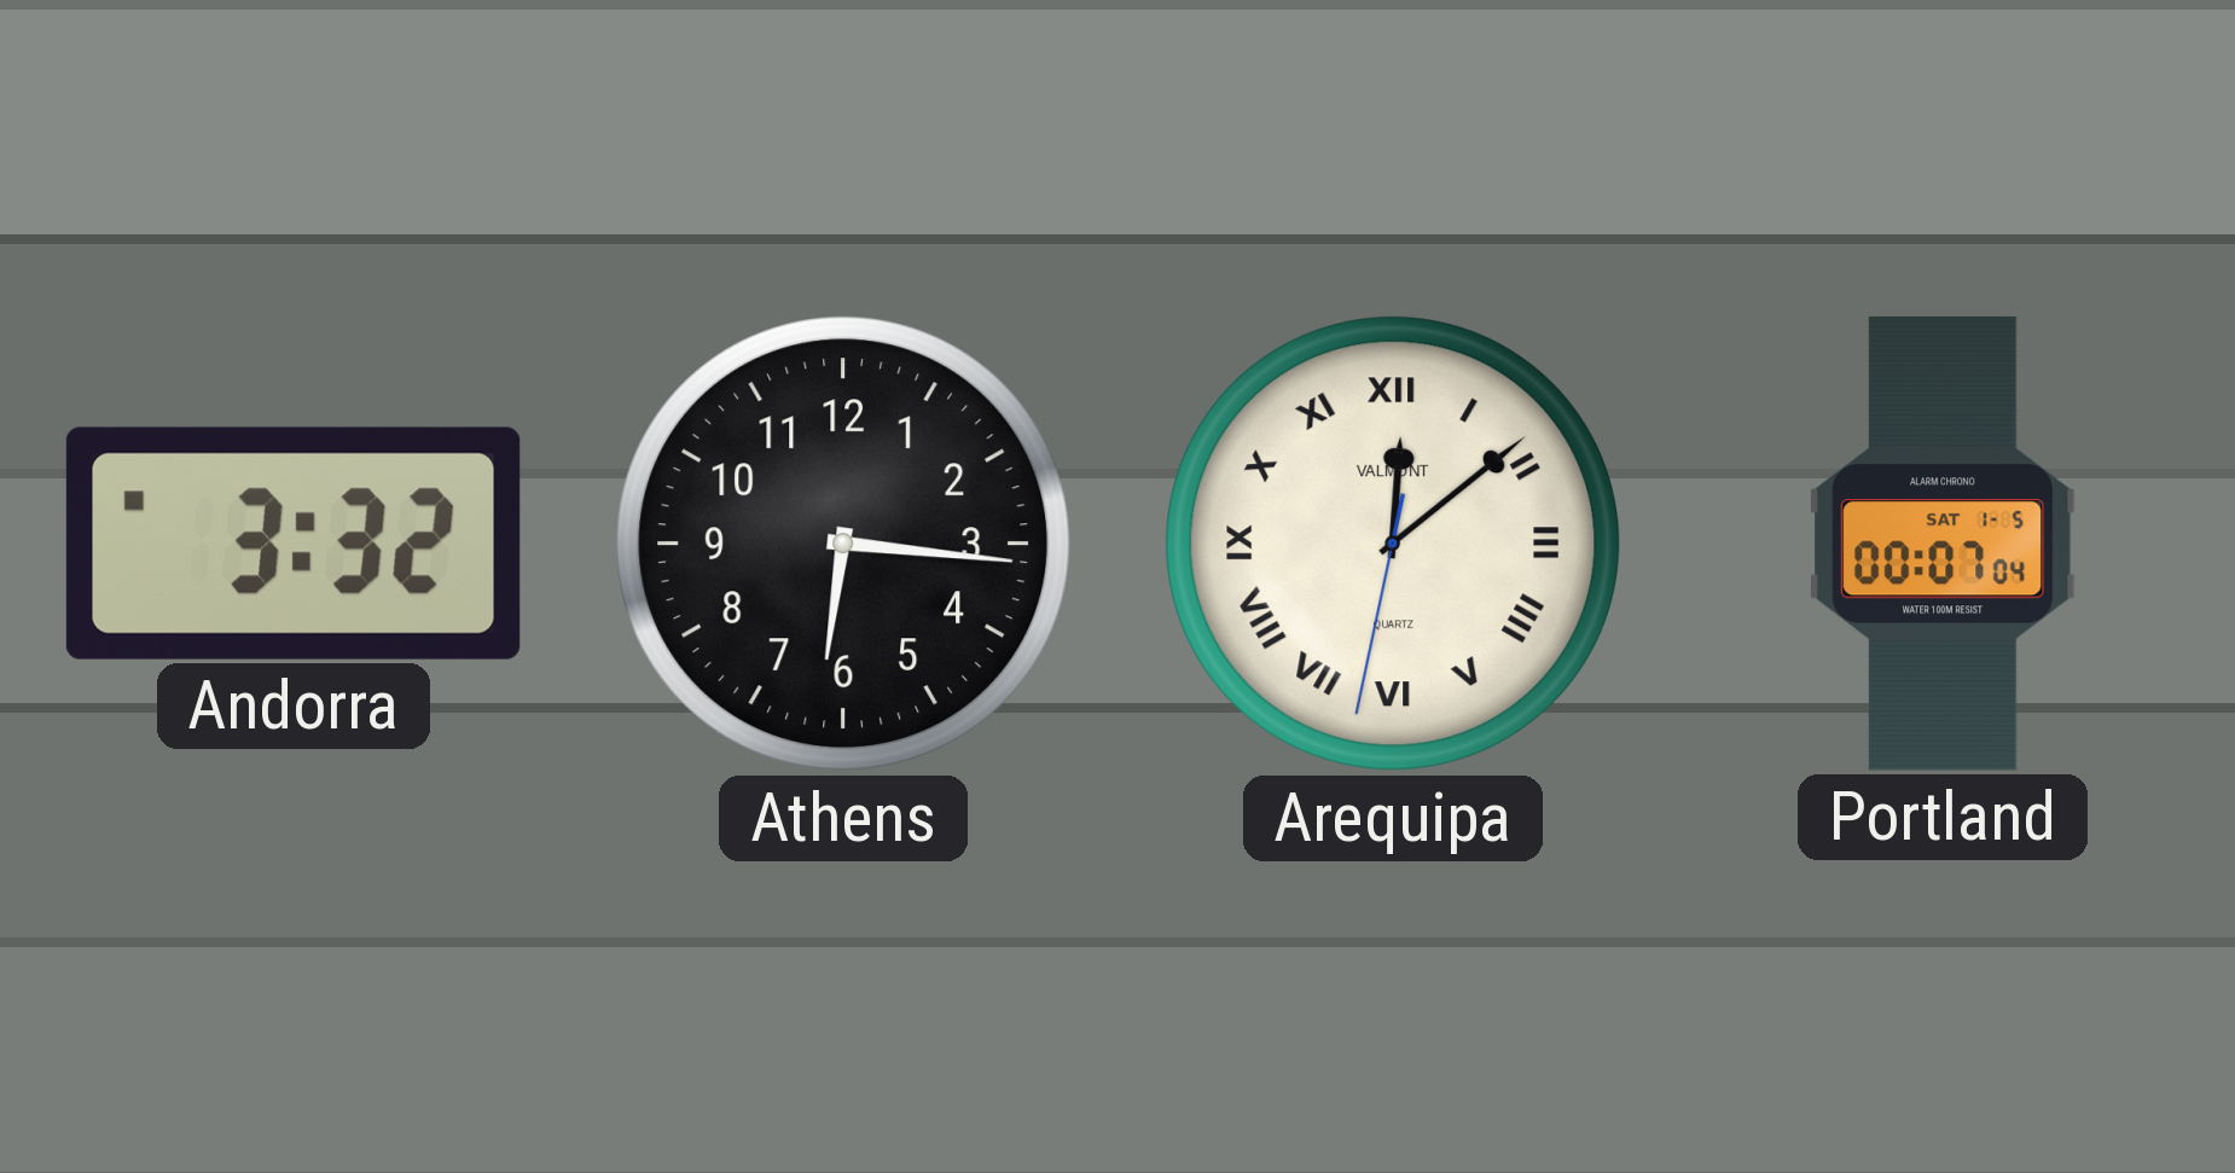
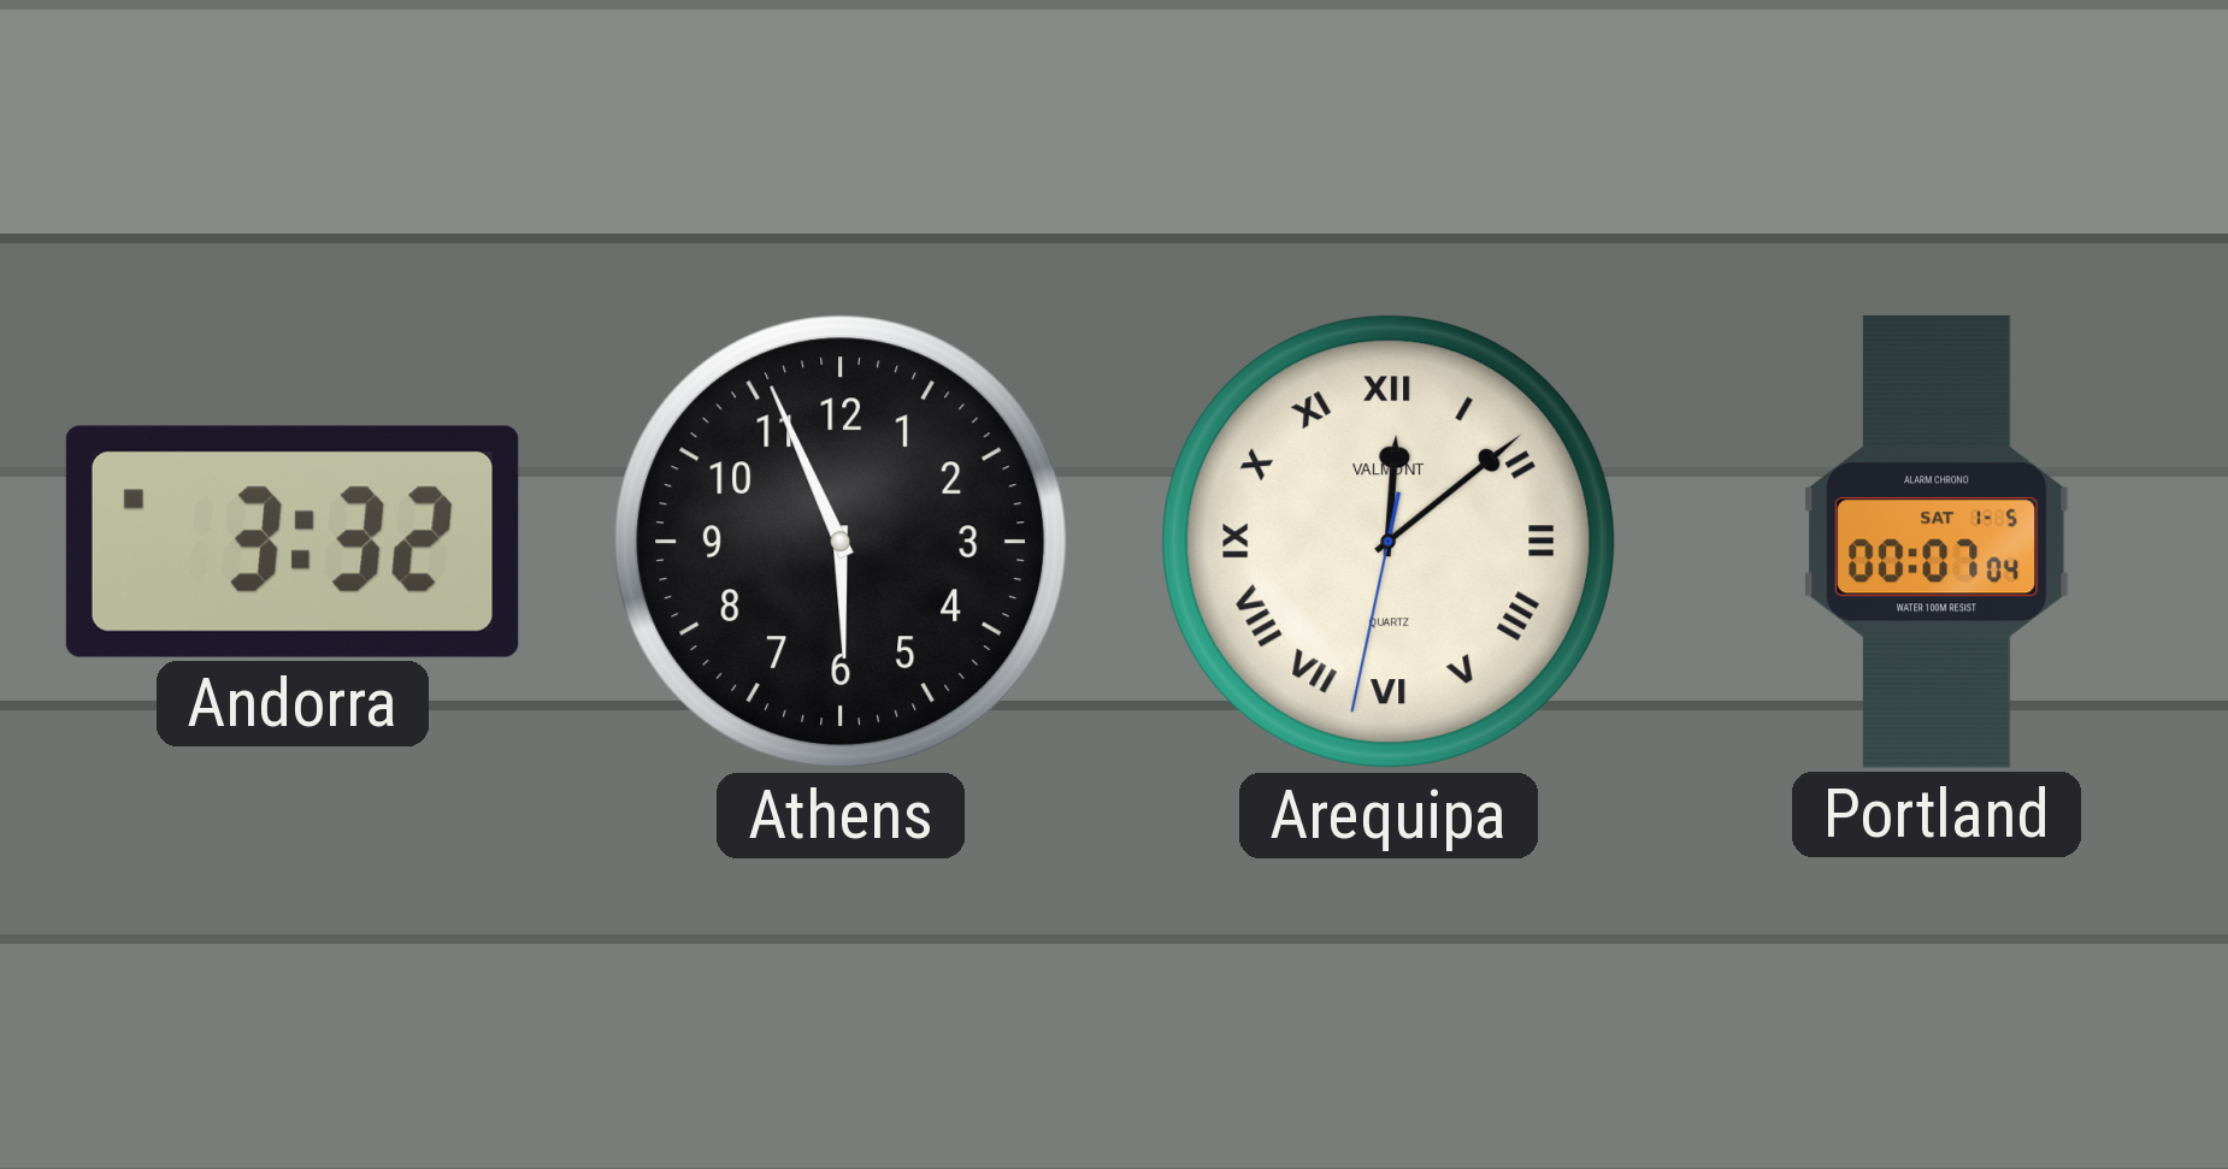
Athens: 6:16 -> 5:56
